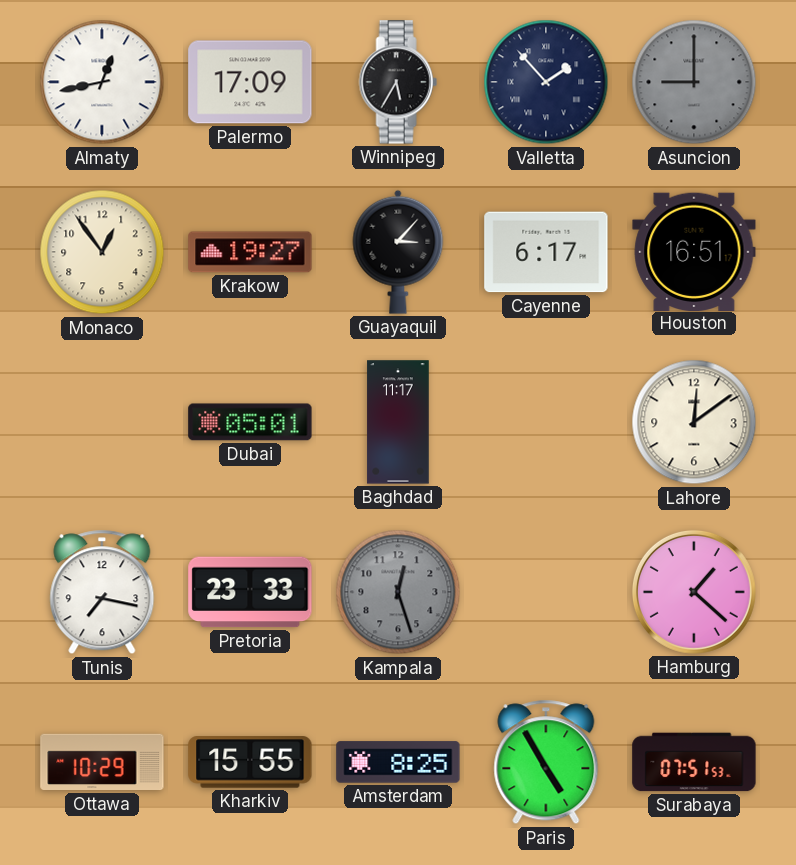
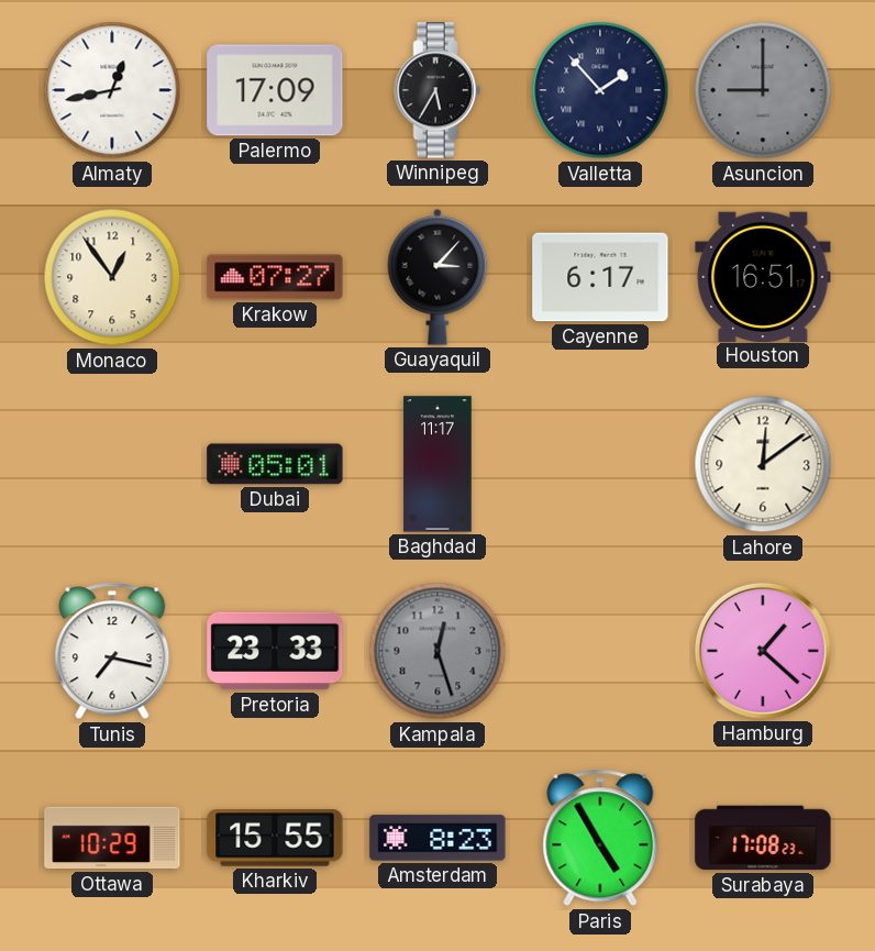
Krakow: 19:27 -> 07:27
Amsterdam: 8:25 -> 8:23
Surabaya: 07:51 -> 17:08
